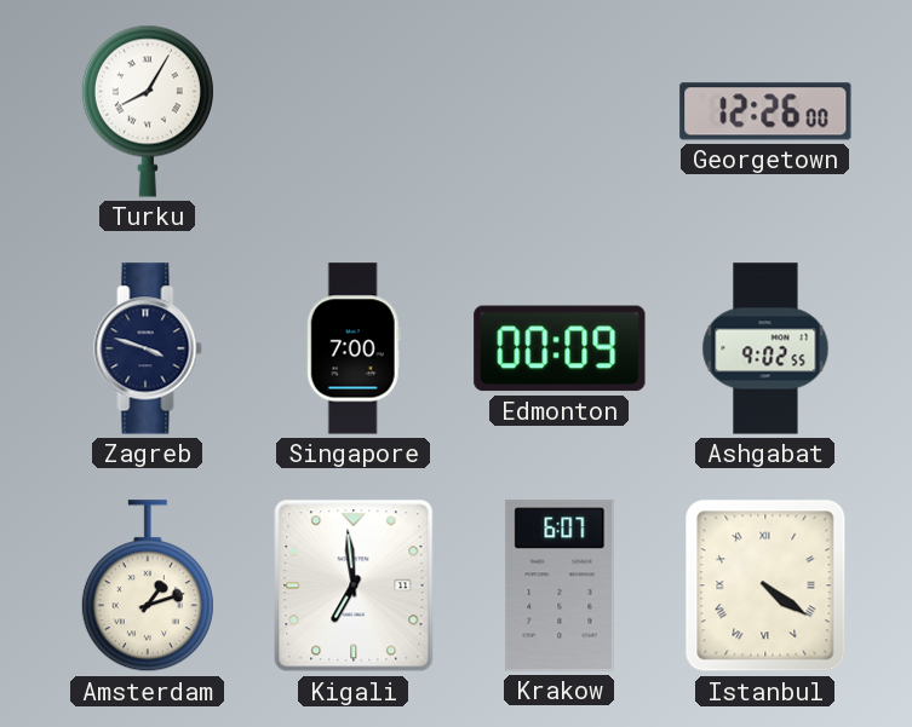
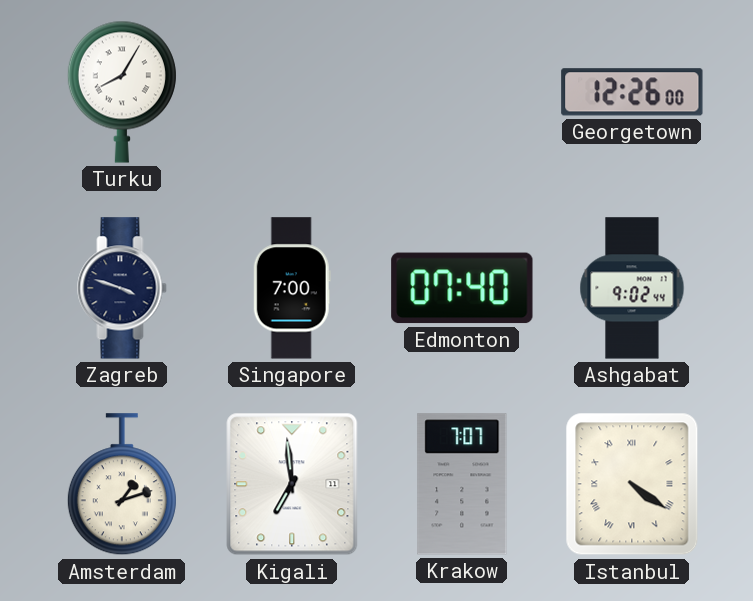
Edmonton: 00:09 -> 07:40
Ashgabat: 9:02:55 -> 9:02:44
Krakow: 6:07 -> 7:07
